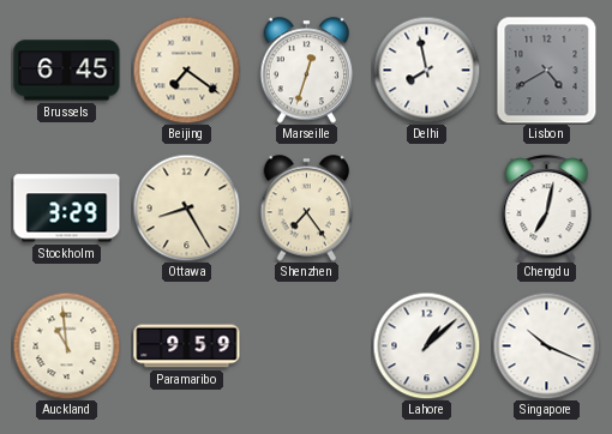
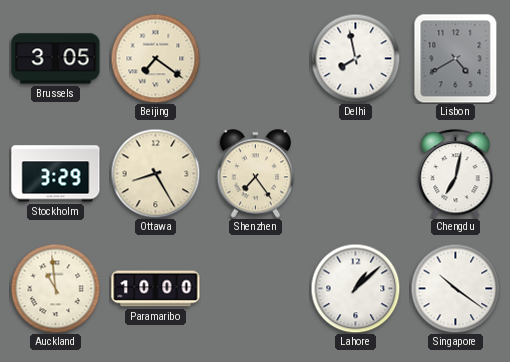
Brussels: 6:45 -> 3:05
Marseille: 12:33 -> none
Paramaribo: 9:59 -> 10:00
Singapore: 10:19 -> 10:21
